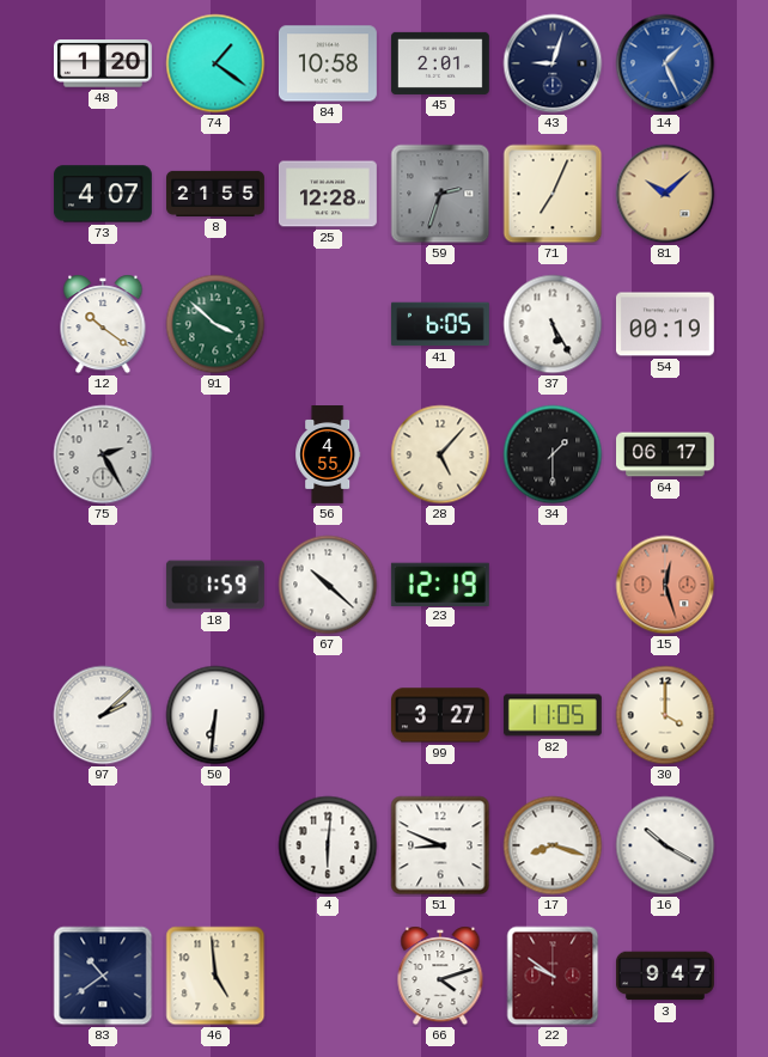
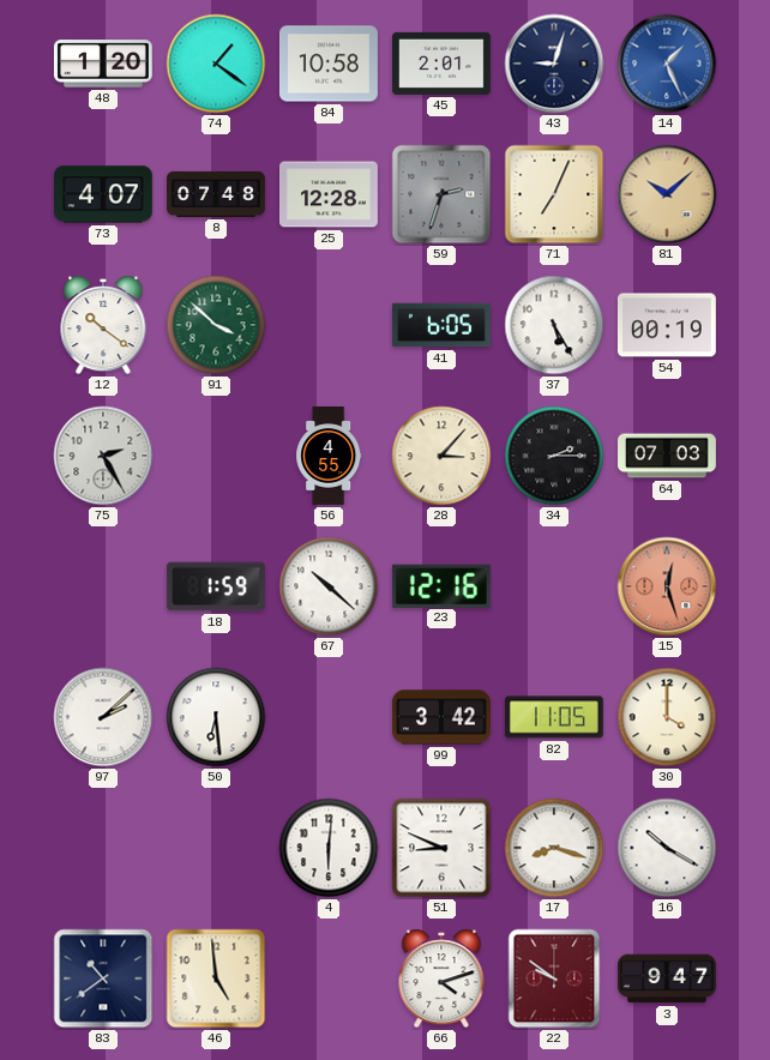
8: 21:55 -> 07:48
28: 5:07 -> 3:07
34: 1:30 -> 2:15
64: 06:17 -> 07:03
23: 12:19 -> 12:16
50: 6:31 -> 6:29
99: 3:27 -> 3:42
